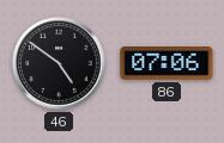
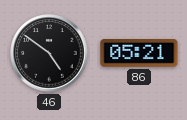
86: 07:06 -> 05:21
